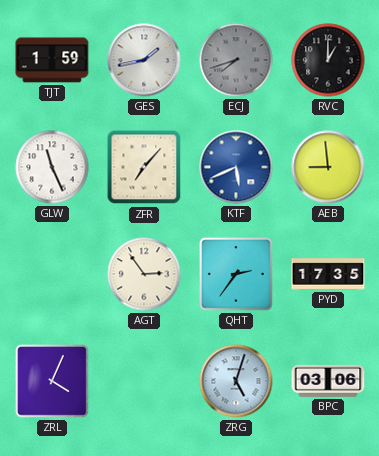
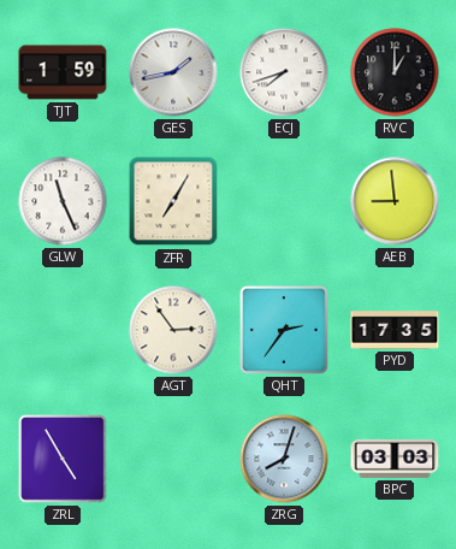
ECJ dial: grey -> white
ZFR: 7:07 -> 7:05
KTF: 5:41 -> none
ZRL: 4:04 -> 4:55
ZRG: 5:03 -> 8:03
BPC: 03:06 -> 03:03
